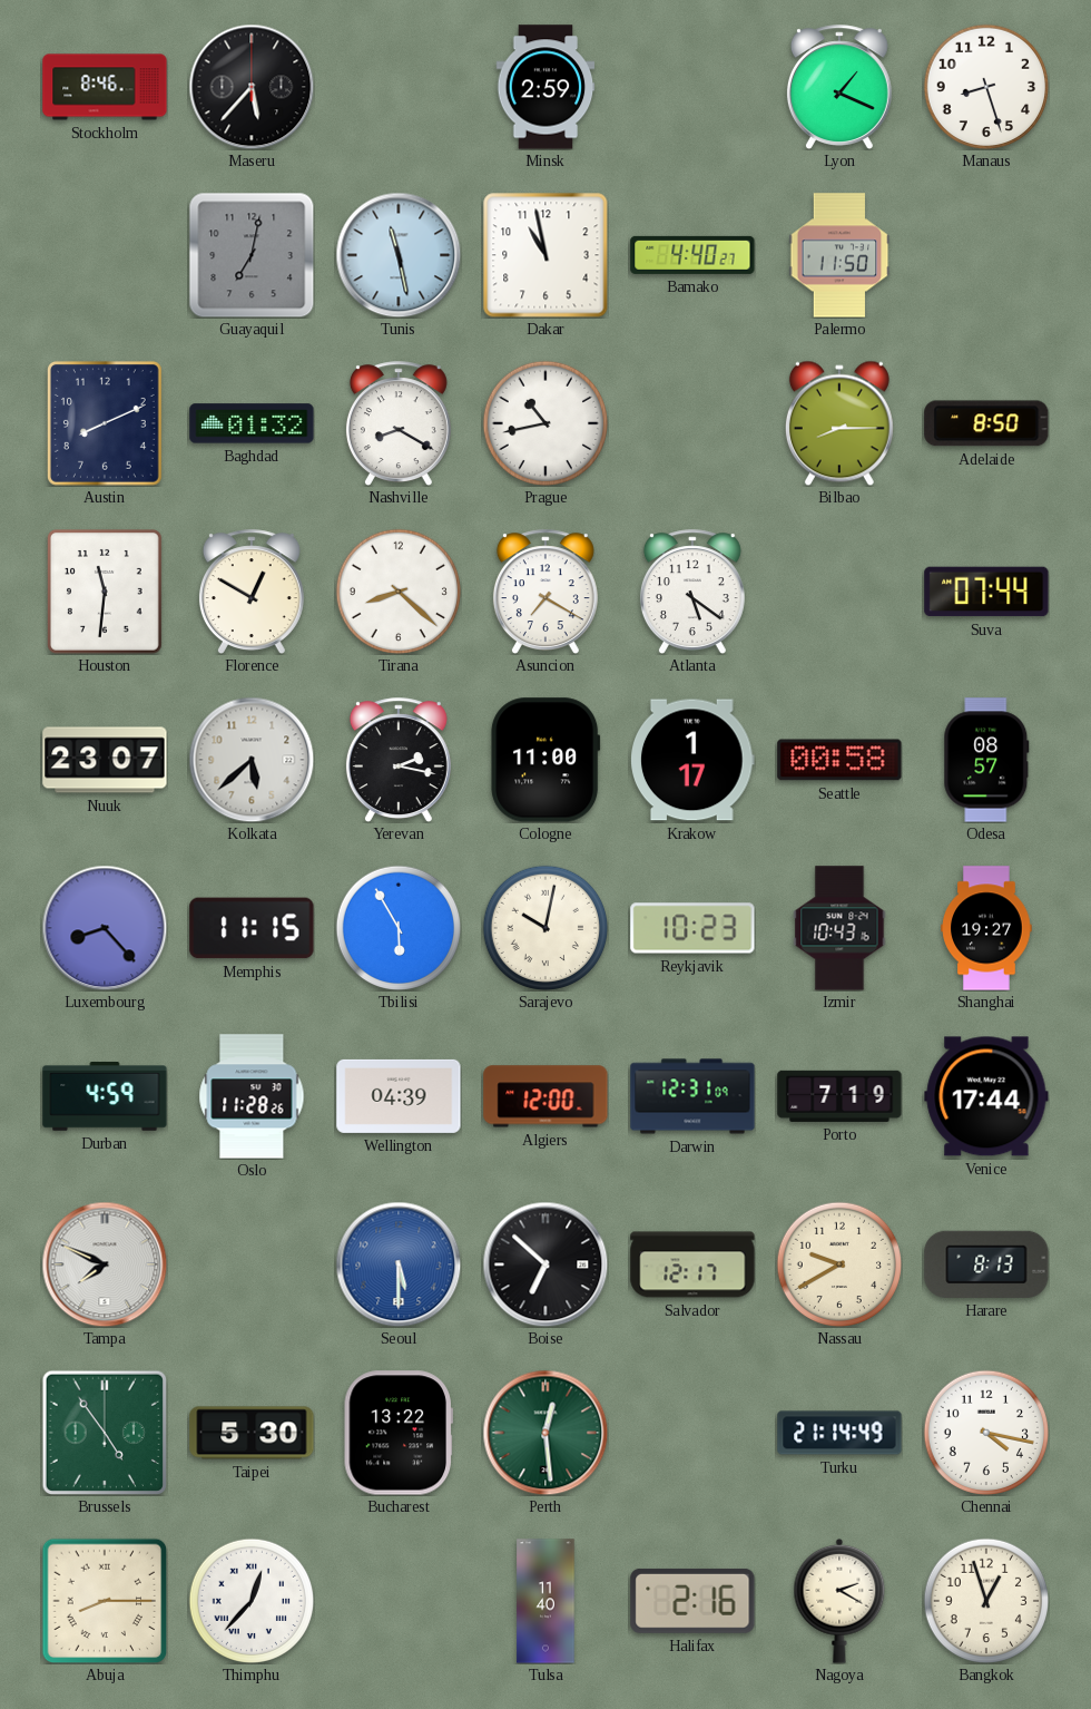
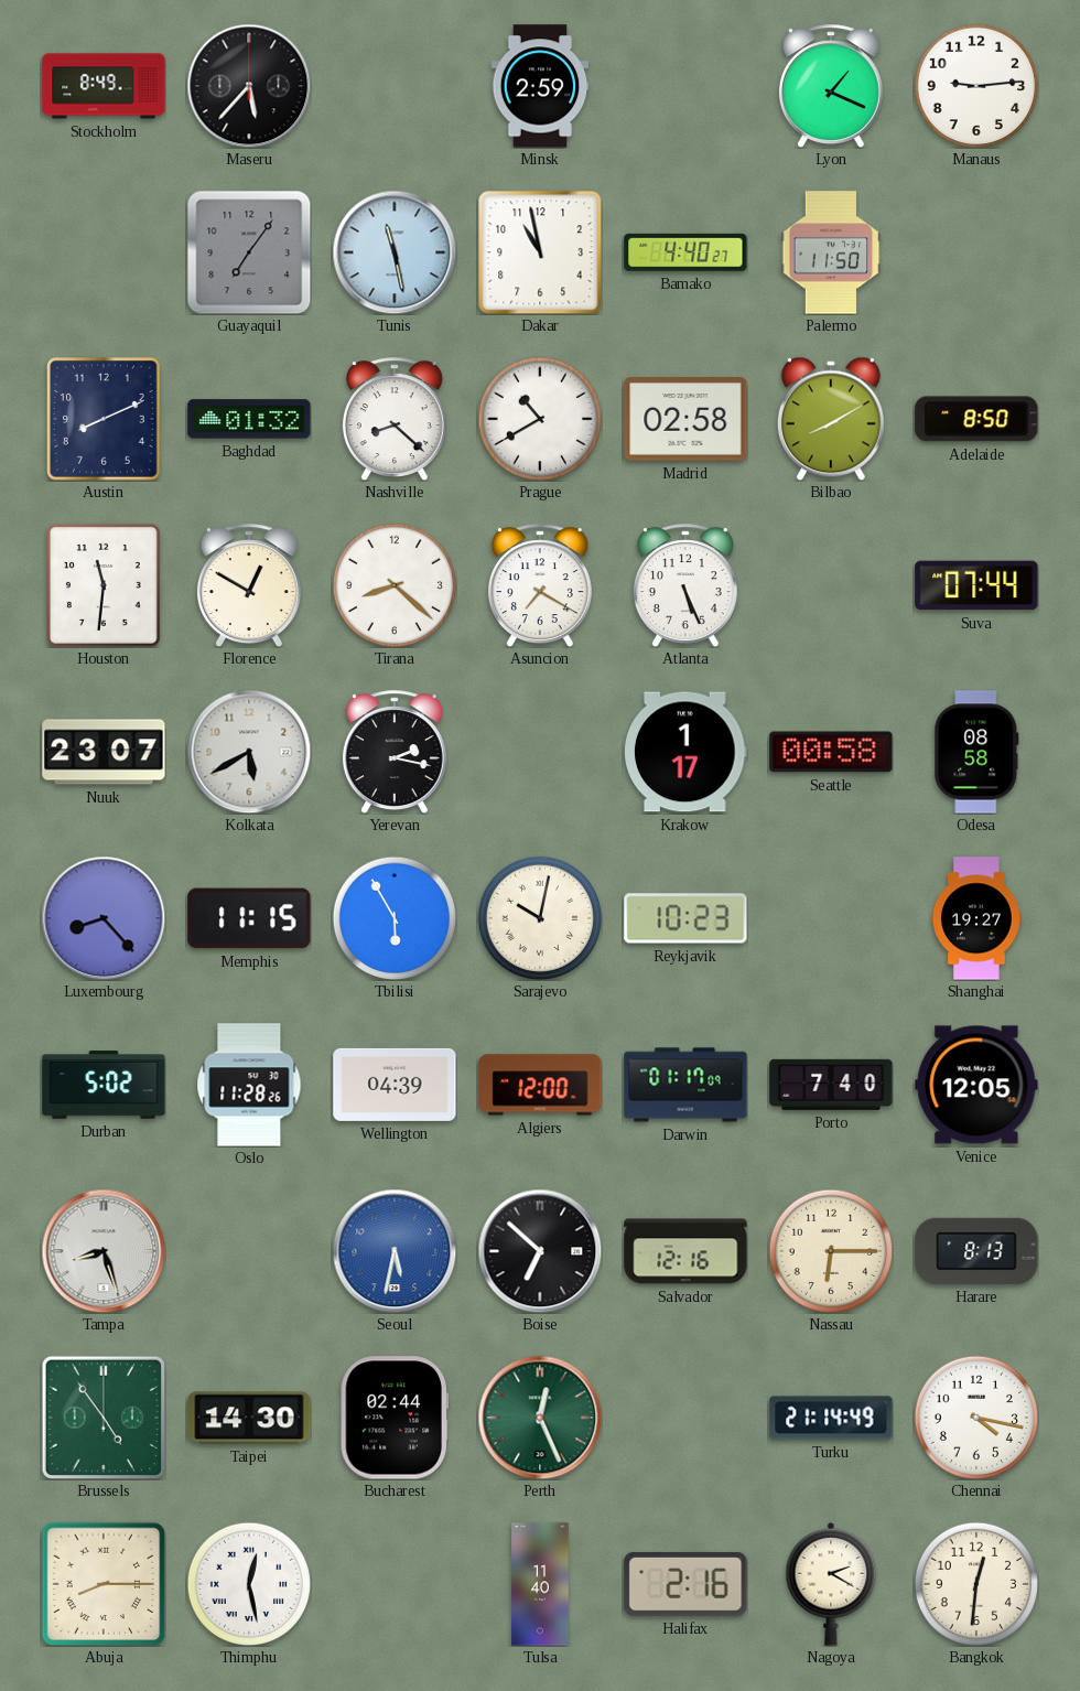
Stockholm: 8:46 -> 8:49
Manaus: 8:27 -> 9:14
Guayaquil: 7:02 -> 7:06
Nashville: 8:20 -> 8:22
Prague: 10:43 -> 10:40
Madrid: none -> 02:58
Bilbao: 8:15 -> 8:10
Atlanta: 5:21 -> 5:26
Kolkata: 5:38 -> 5:40
Cologne: 11:00 -> none
Odesa: 08:57 -> 08:58
Izmir: 10:43 -> none
Durban: 4:59 -> 5:02
Darwin: 12:31 -> 01:17
Porto: 7:19 -> 7:40
Venice: 17:44 -> 12:05
Tampa: 7:49 -> 8:27
Seoul: 5:30 -> 5:32
Salvador: 12:17 -> 12:16
Nassau: 9:40 -> 6:15
Taipei: 5:30 -> 14:30
Bucharest: 13:22 -> 02:44
Perth: 12:29 -> 12:26
Thimphu: 12:37 -> 12:28
Bangkok: 12:57 -> 12:31
